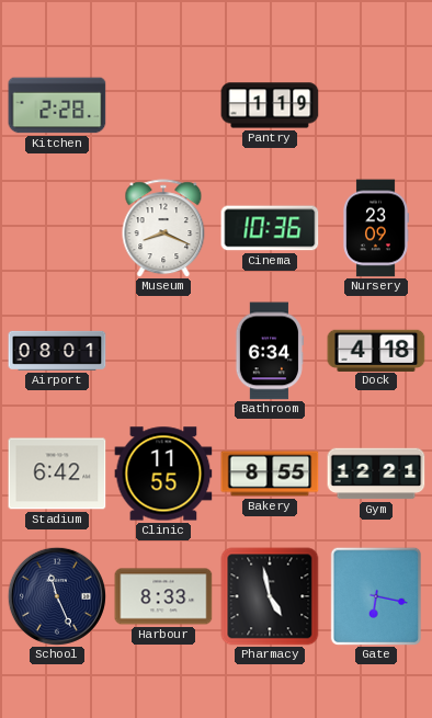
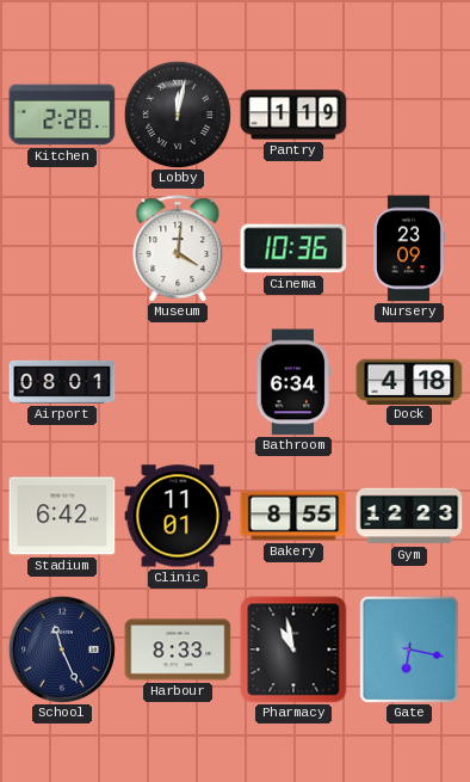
Lobby: none -> 12:02
Museum: 8:19 -> 4:01
Clinic: 11:55 -> 11:01
Gym: 12:21 -> 12:23
Pharmacy: 4:58 -> 10:58
